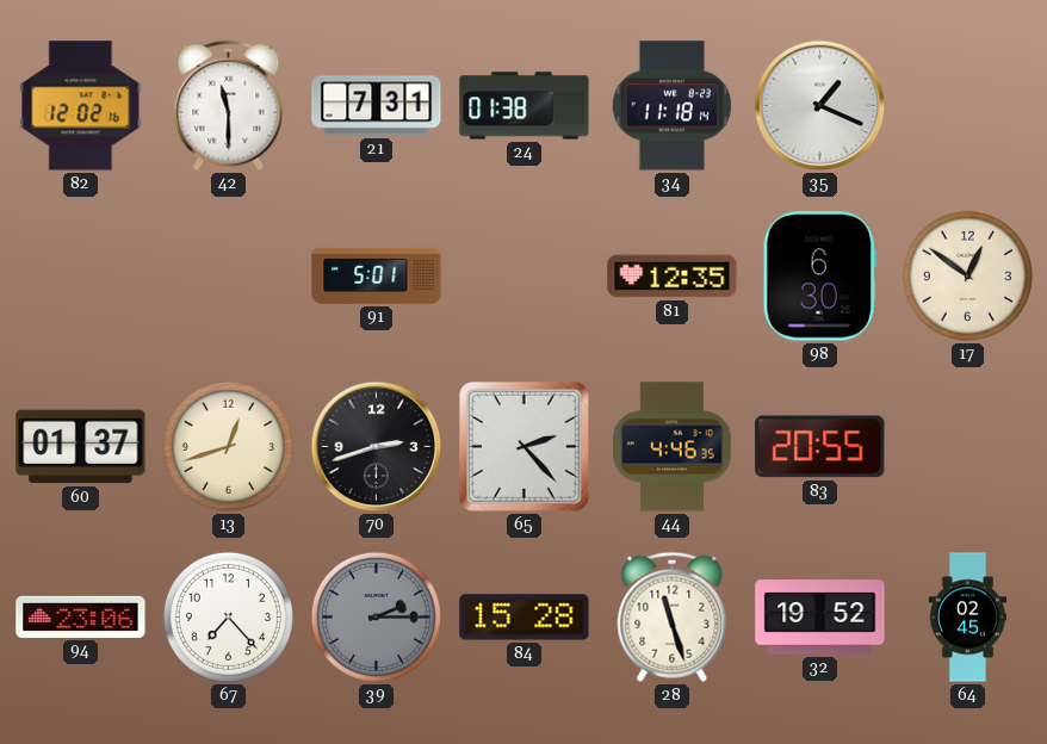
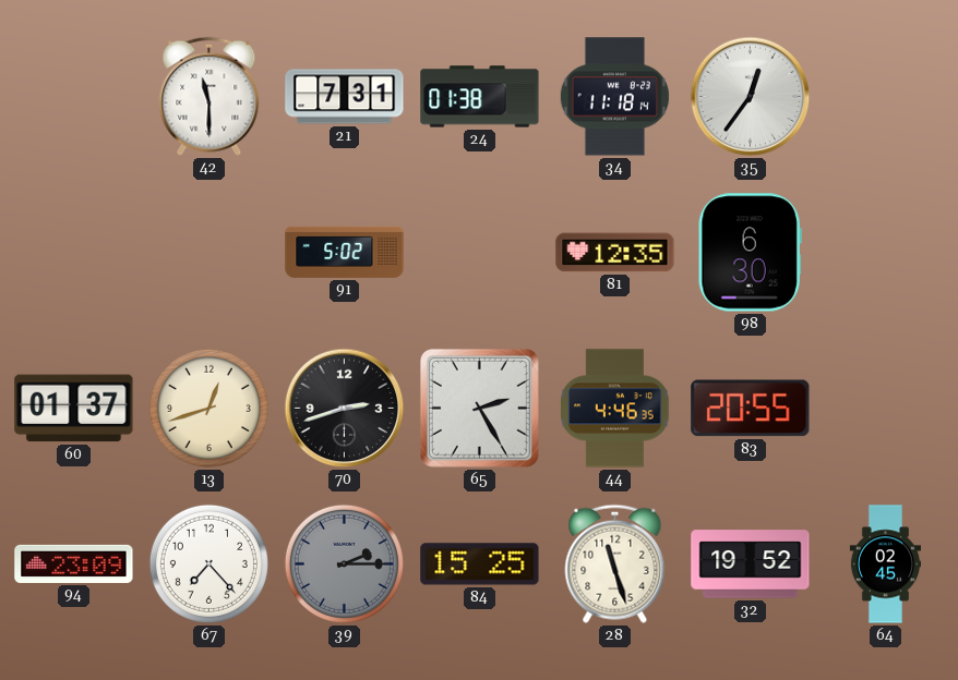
82: 12:02 -> none
35: 1:19 -> 12:36
91: 5:01 -> 5:02
17: 12:51 -> none
65: 2:23 -> 2:25
94: 23:06 -> 23:09
84: 15:28 -> 15:25
